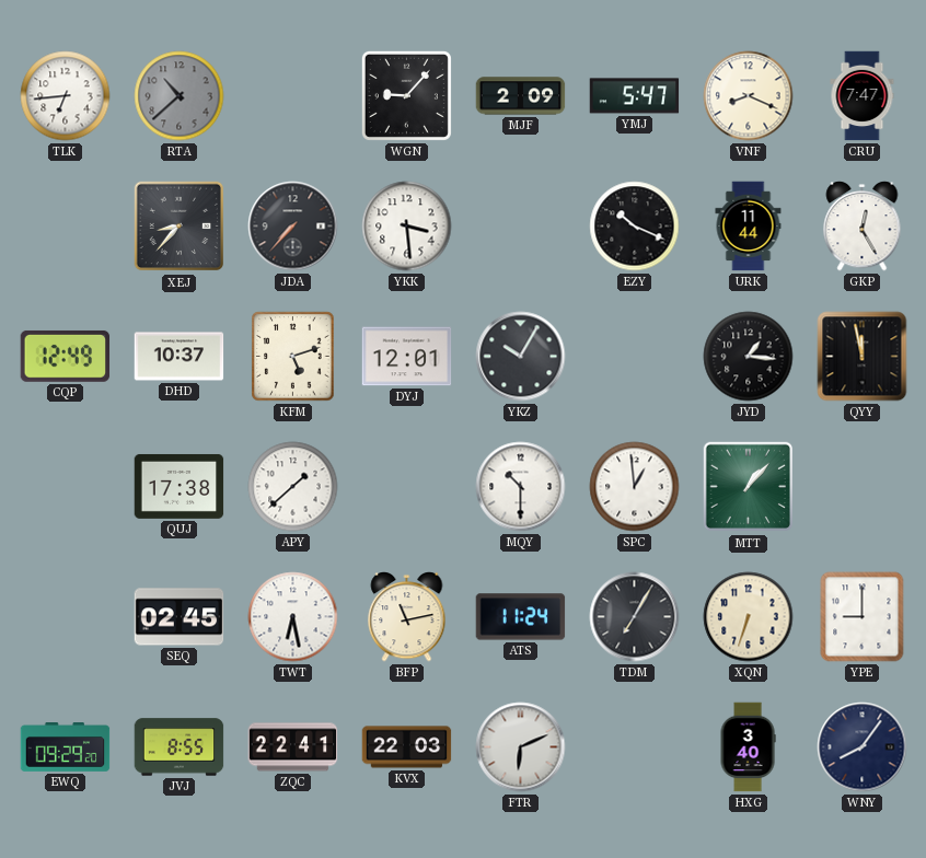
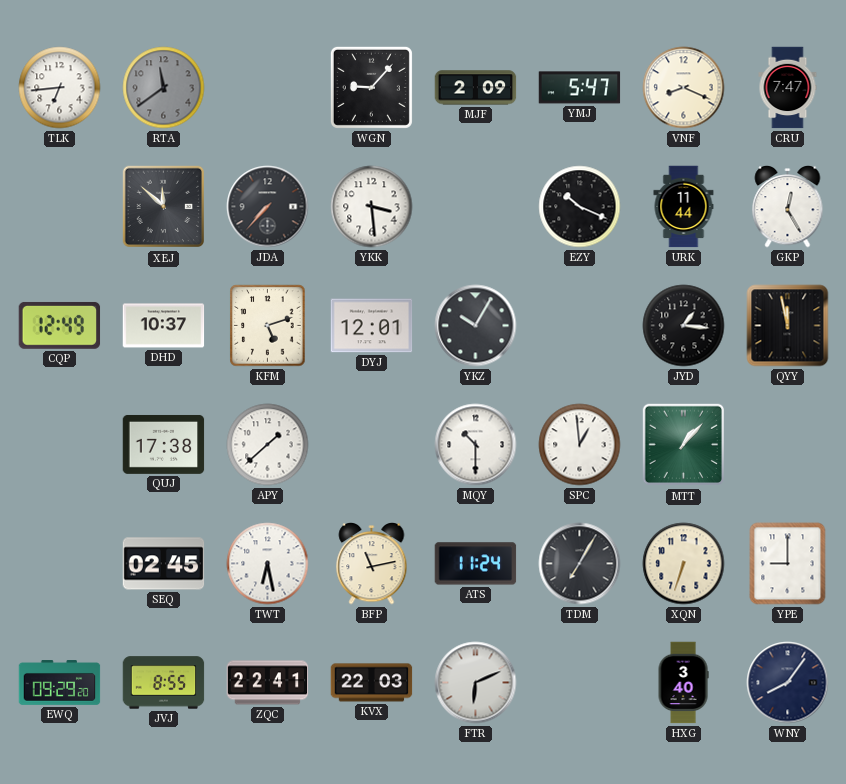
RTA: 10:38 -> 11:39
XEJ: 8:37 -> 11:52
